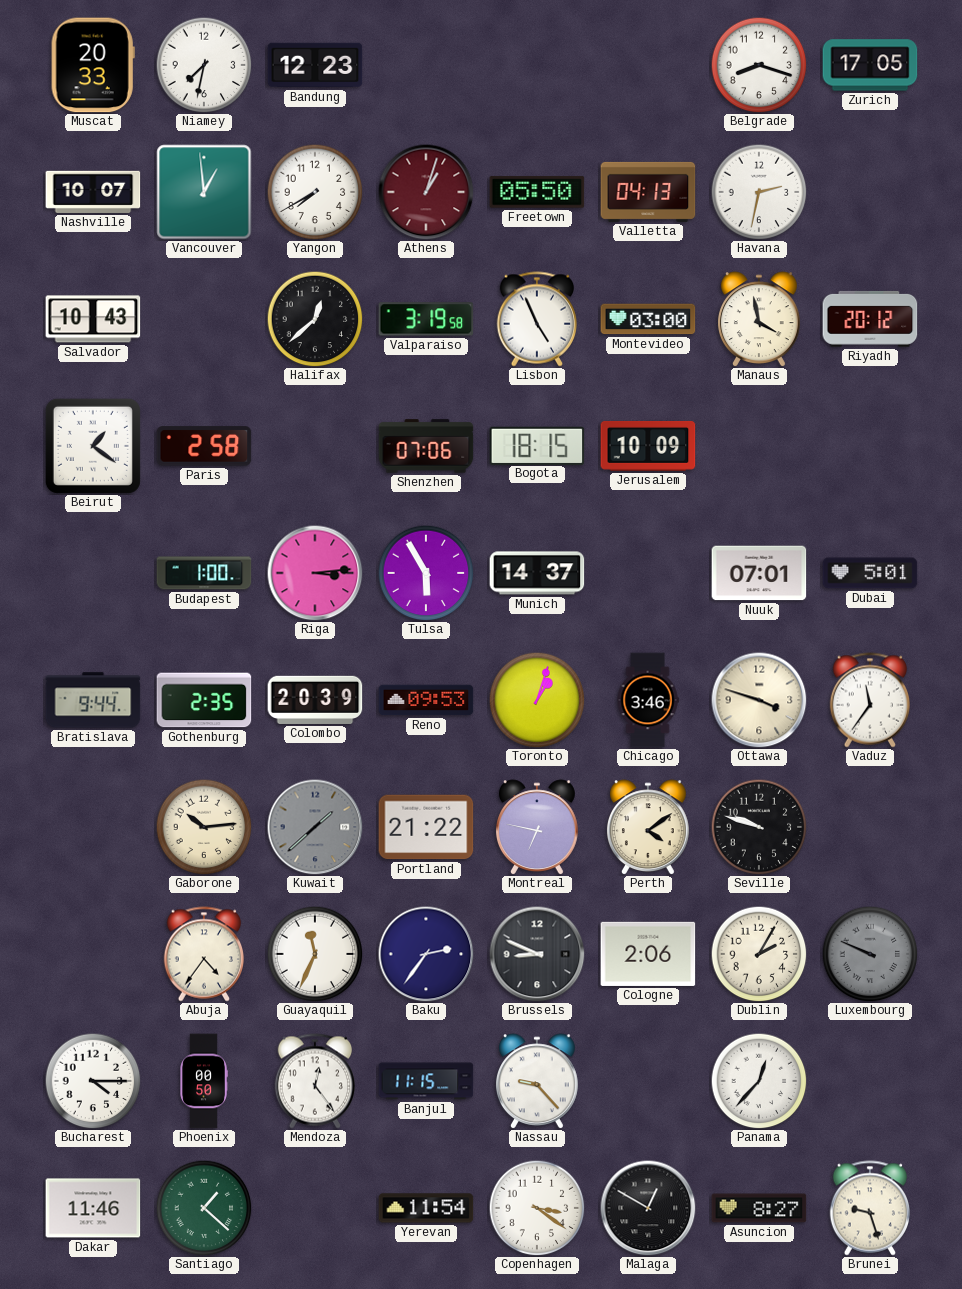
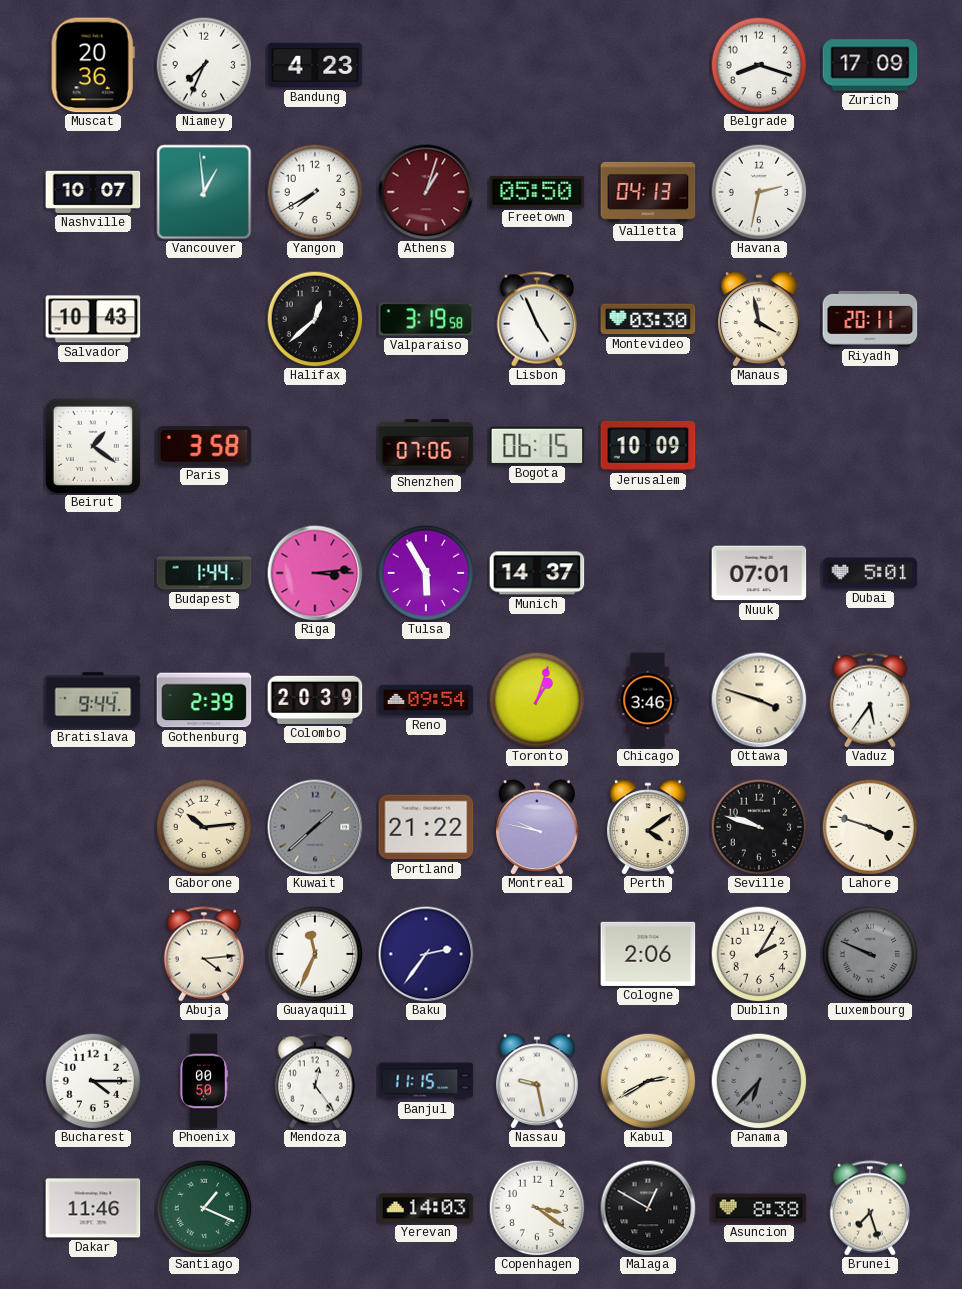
Muscat: 20:33 -> 20:36
Niamey: 7:32 -> 7:34
Bandung: 12:23 -> 4:23
Zurich: 17:05 -> 17:09
Montevideo: 03:00 -> 03:30
Riyadh: 20:12 -> 20:11
Paris: 2:58 -> 3:58
Bogota: 18:15 -> 06:15
Budapest: 1:00 -> 1:44
Gothenburg: 2:35 -> 2:39
Reno: 09:53 -> 09:54
Vaduz: 11:36 -> 5:36
Montreal: 6:47 -> 9:47
Lahore: none -> 3:48
Abuja: 4:36 -> 4:14
Brussels: 8:49 -> none
Nassau: 9:23 -> 9:28
Kabul: none -> 2:40
Panama: 12:37 -> 6:37
Panama dial: white -> grey
Santiago: 1:22 -> 1:19
Yerevan: 11:54 -> 14:03
Asuncion: 8:27 -> 8:38
Brunei: 9:27 -> 7:27
